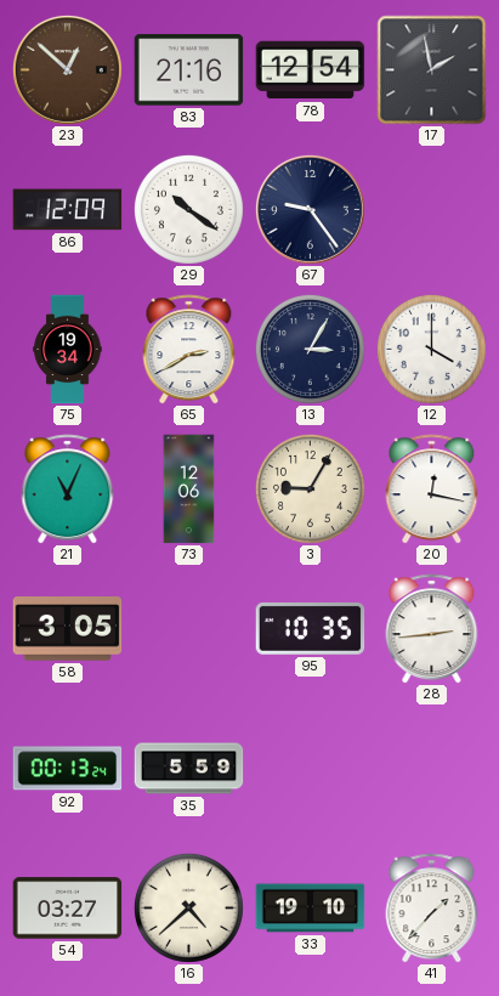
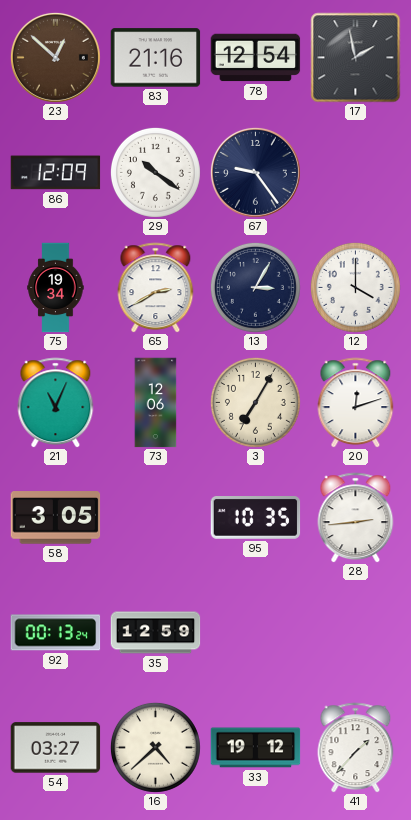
3: 9:05 -> 7:05
20: 12:17 -> 12:12
35: 5:59 -> 12:59
33: 19:10 -> 19:12
